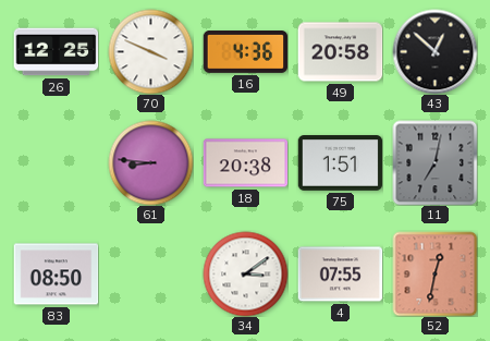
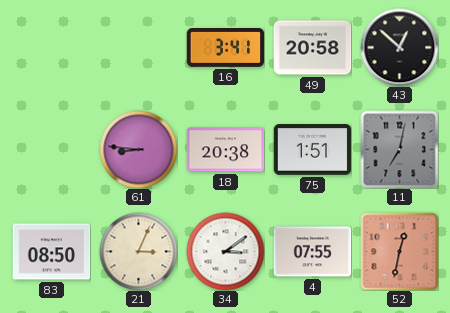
26: 12:25 -> none
70: 3:49 -> none
16: 4:36 -> 3:41
21: none -> 3:04
